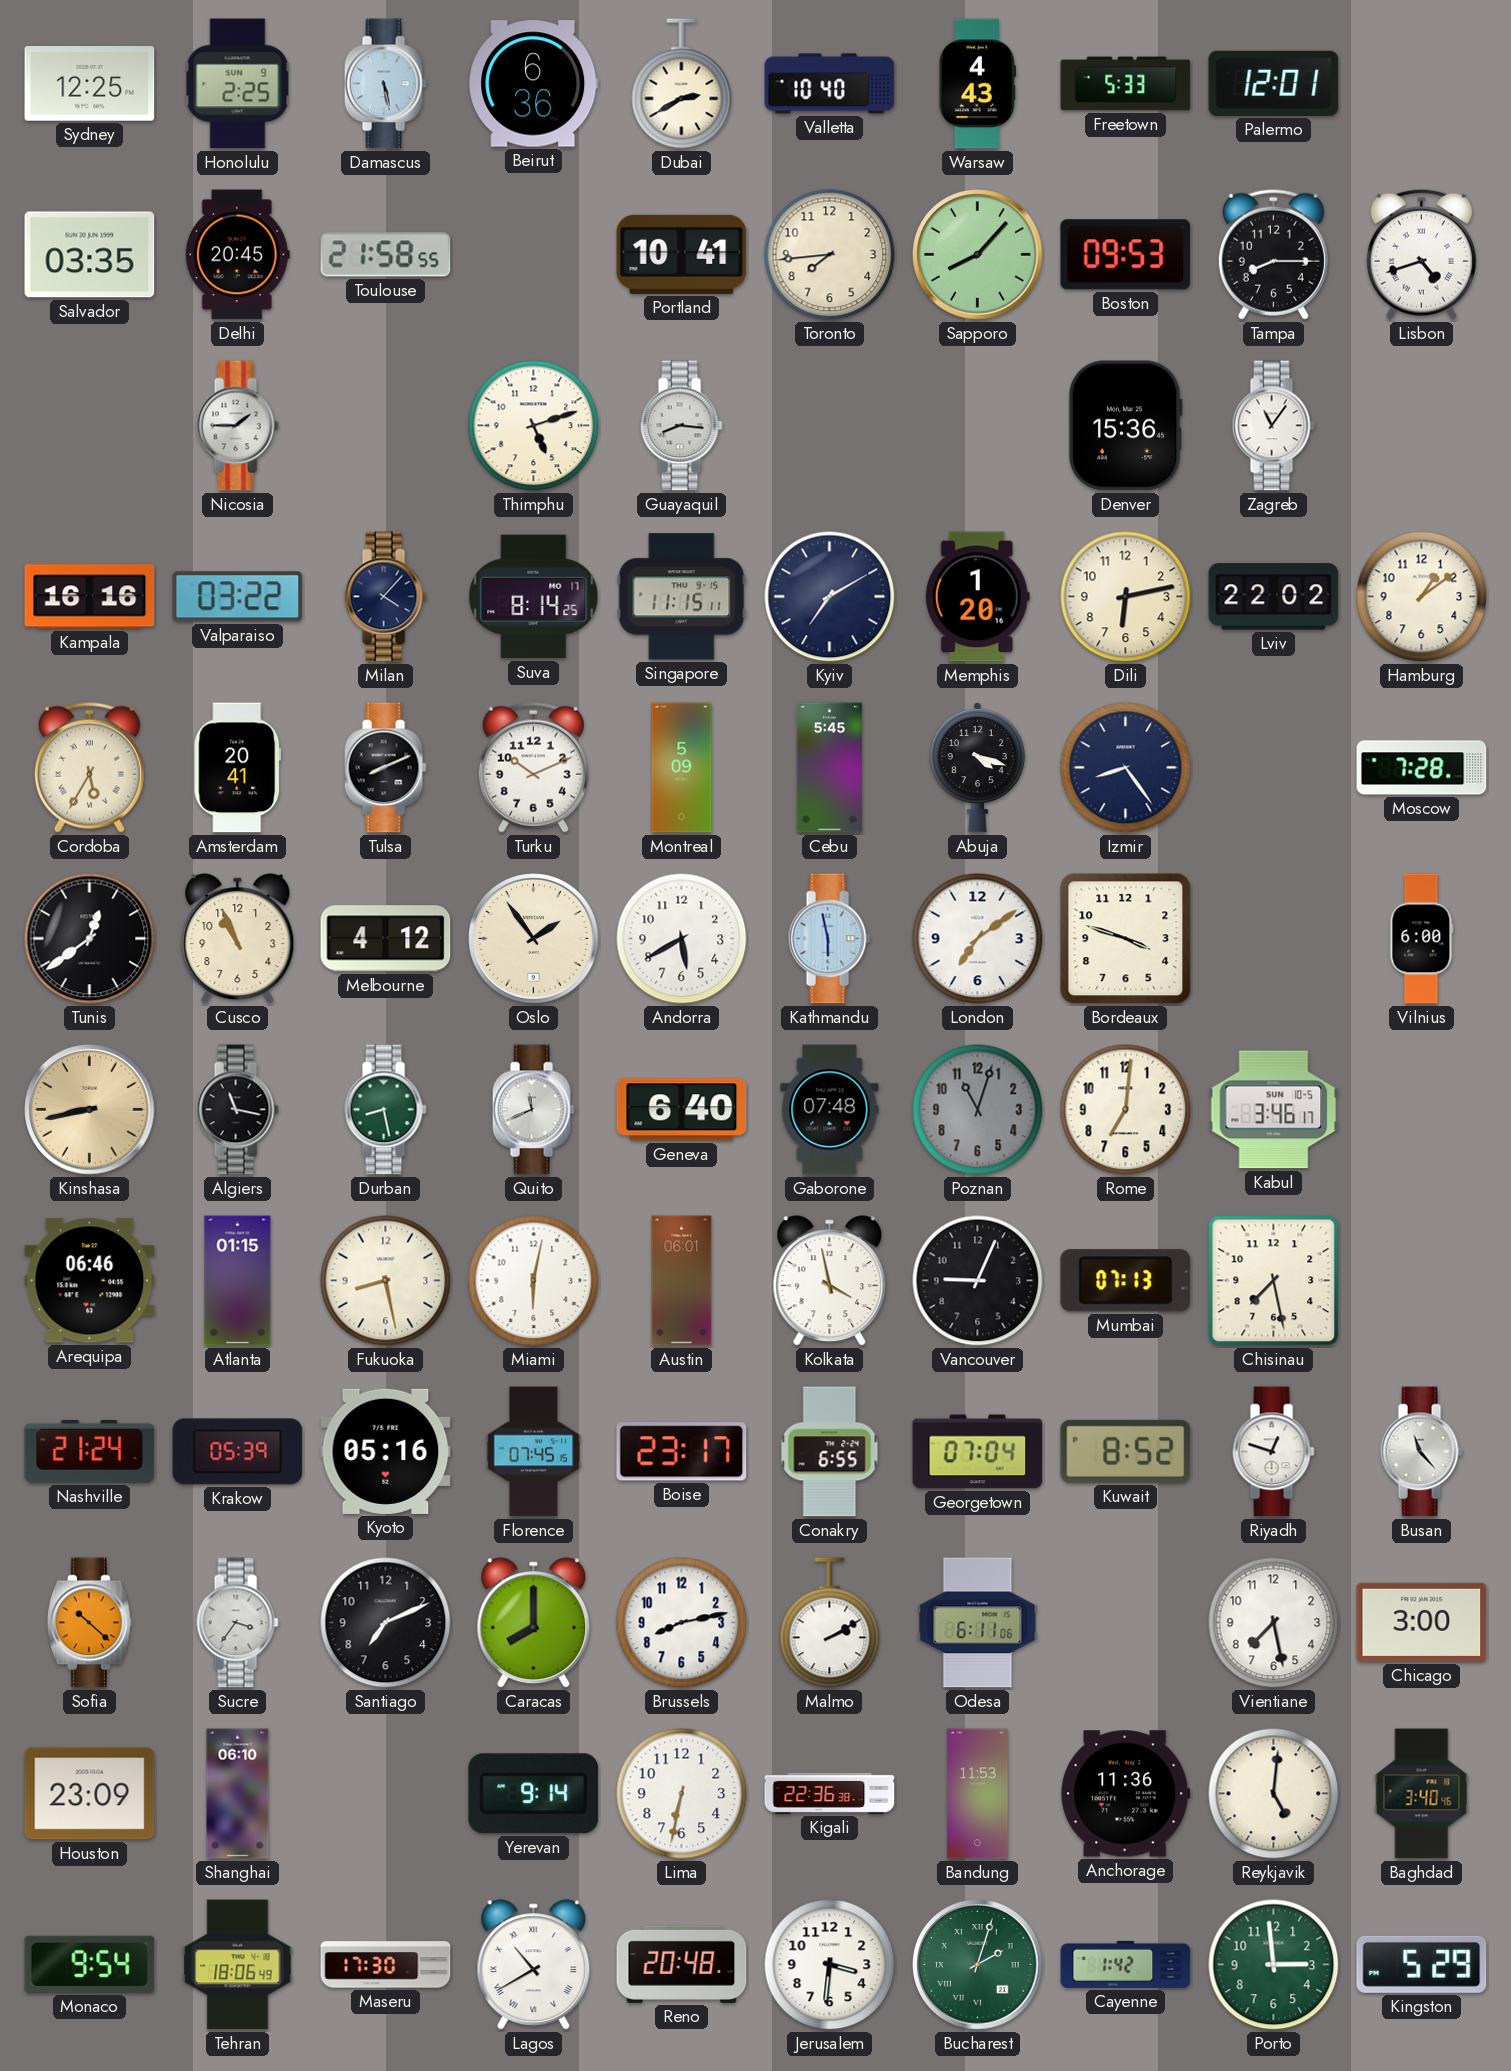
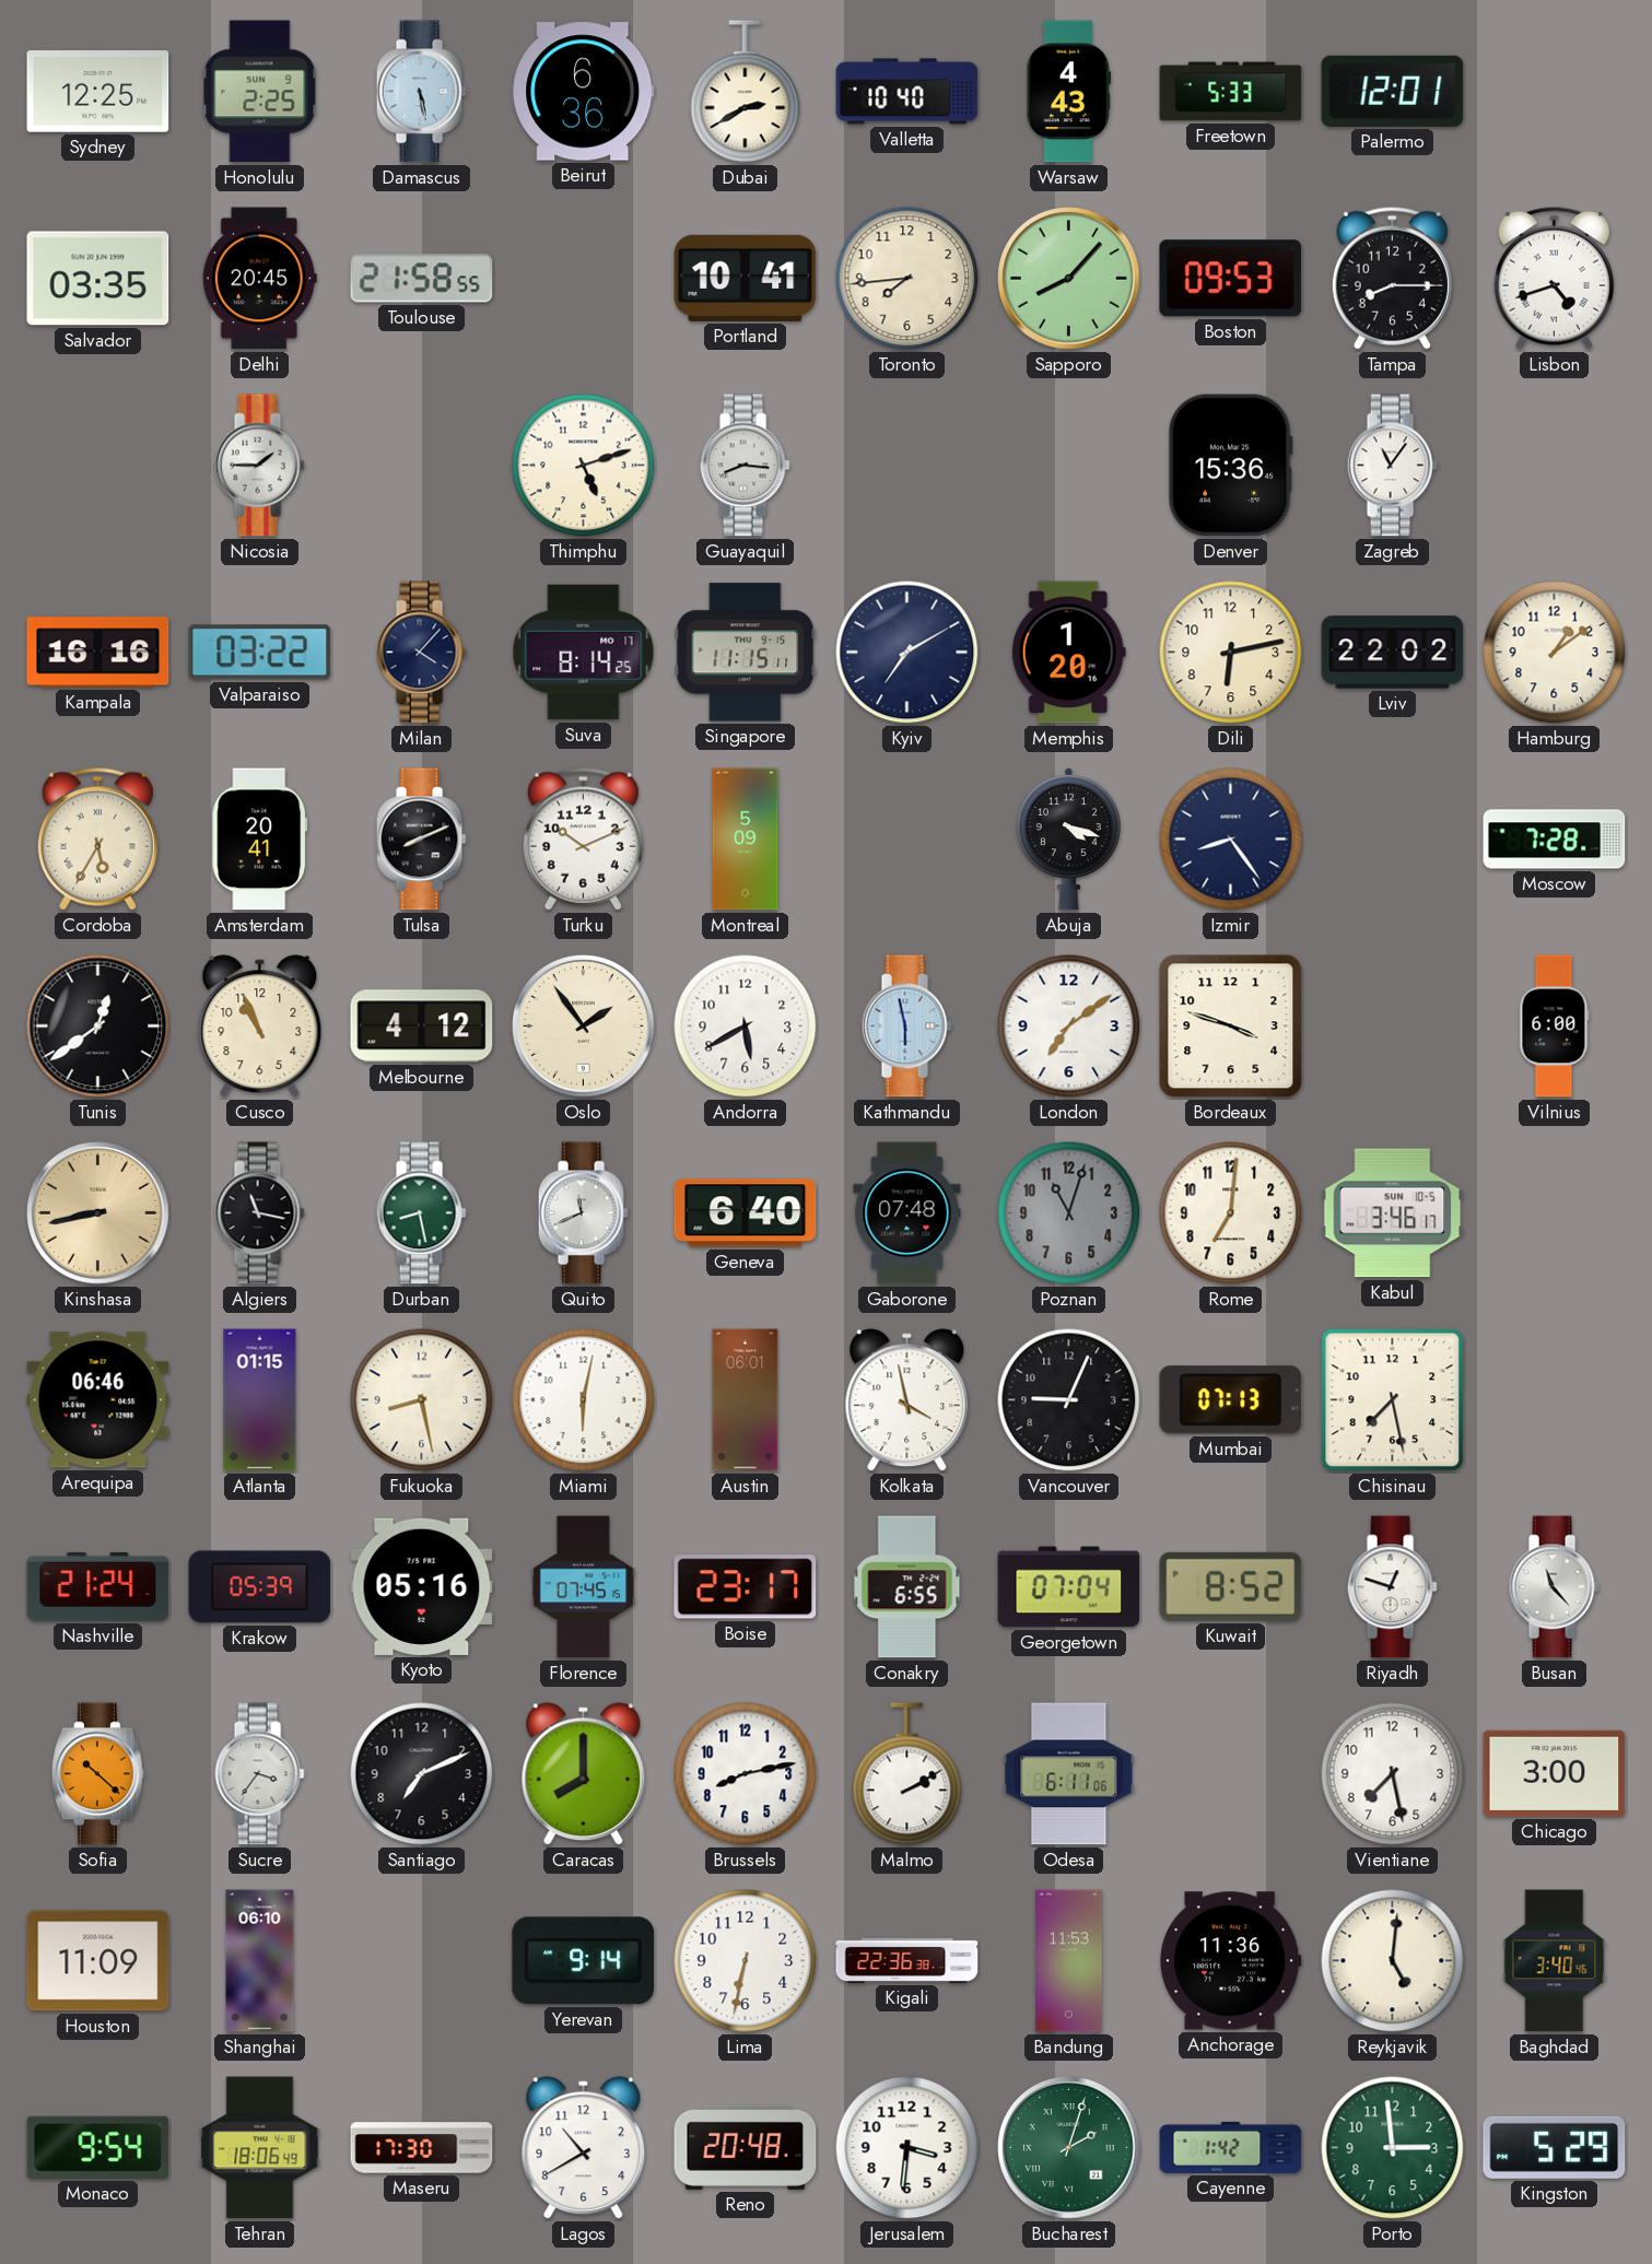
Cebu: 5:45 -> none
Houston: 23:09 -> 11:09
Lagos numerals: Roman -> Arabic
